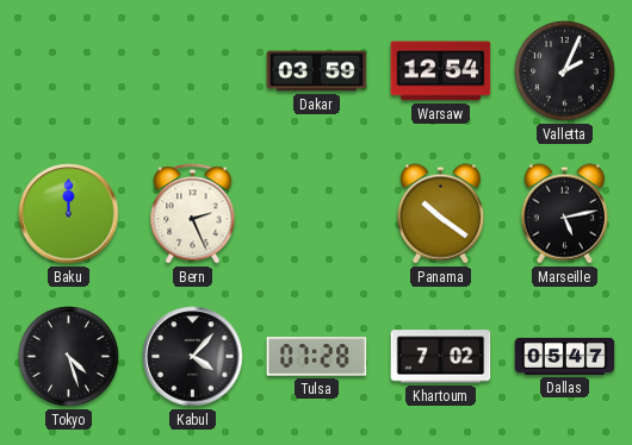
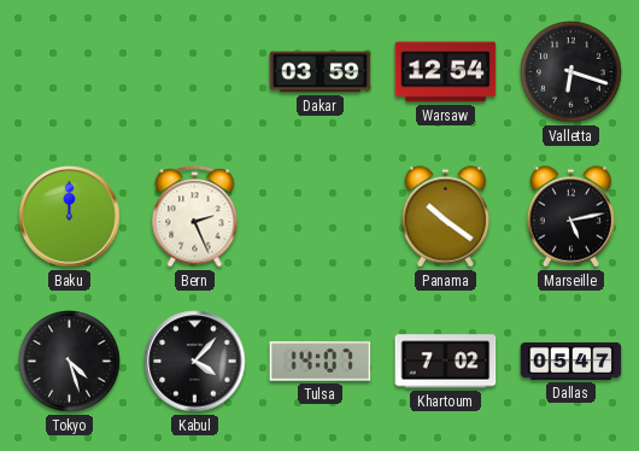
Valletta: 2:04 -> 6:18
Tulsa: 07:28 -> 14:07
